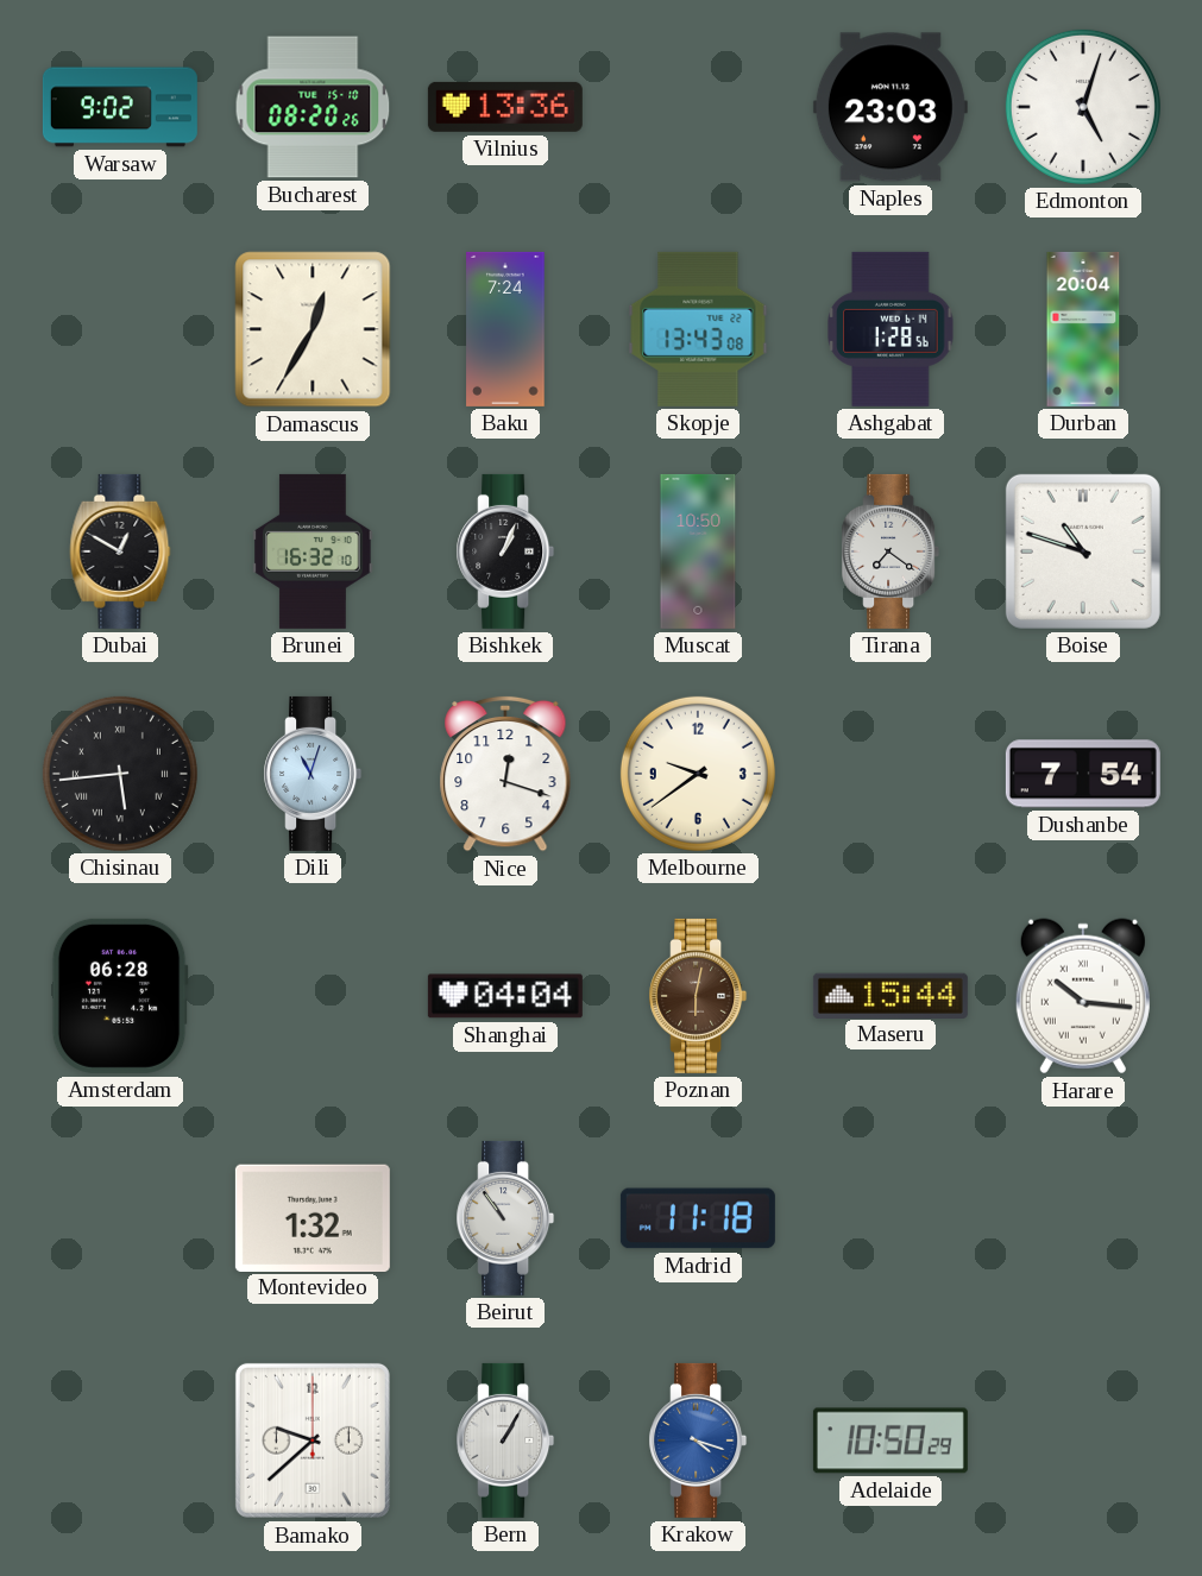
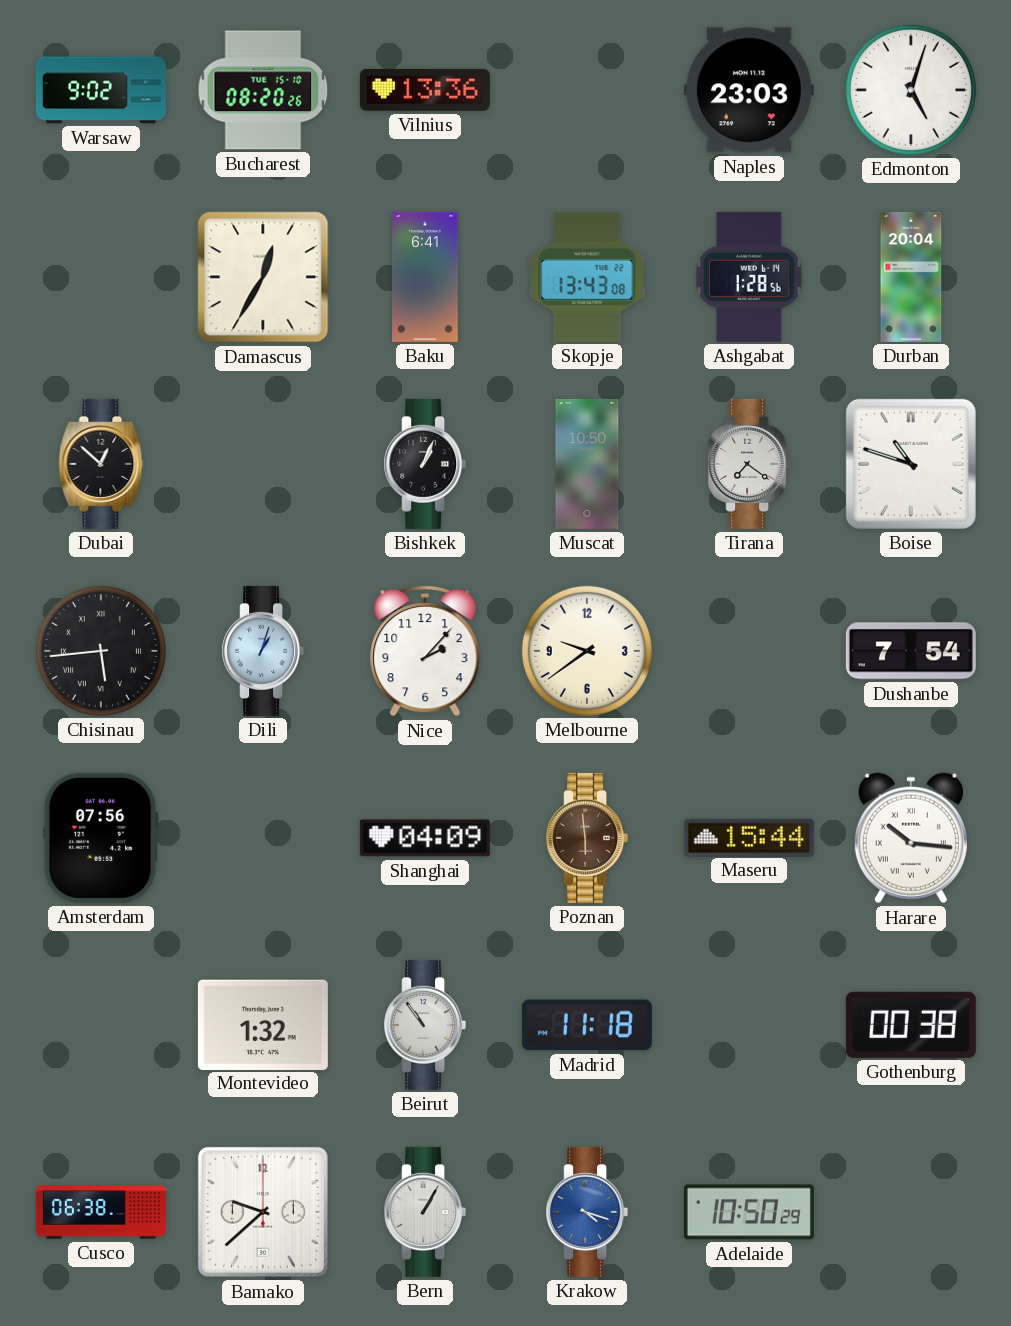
Baku: 7:24 -> 6:41
Dubai: 12:50 -> 12:52
Brunei: 16:32 -> none
Dili: 11:03 -> 1:03
Nice: 12:18 -> 2:07
Amsterdam: 06:28 -> 07:56
Shanghai: 04:04 -> 04:09
Poznan: 6:02 -> 5:59
Gothenburg: none -> 00:38
Cusco: none -> 06:38
